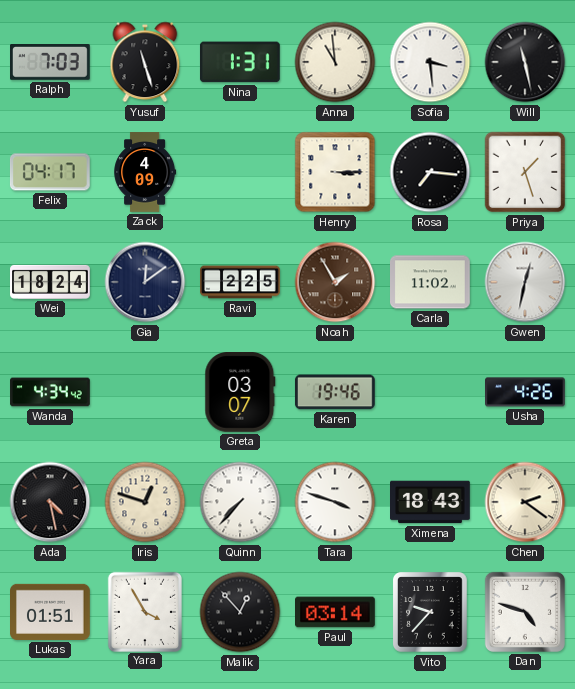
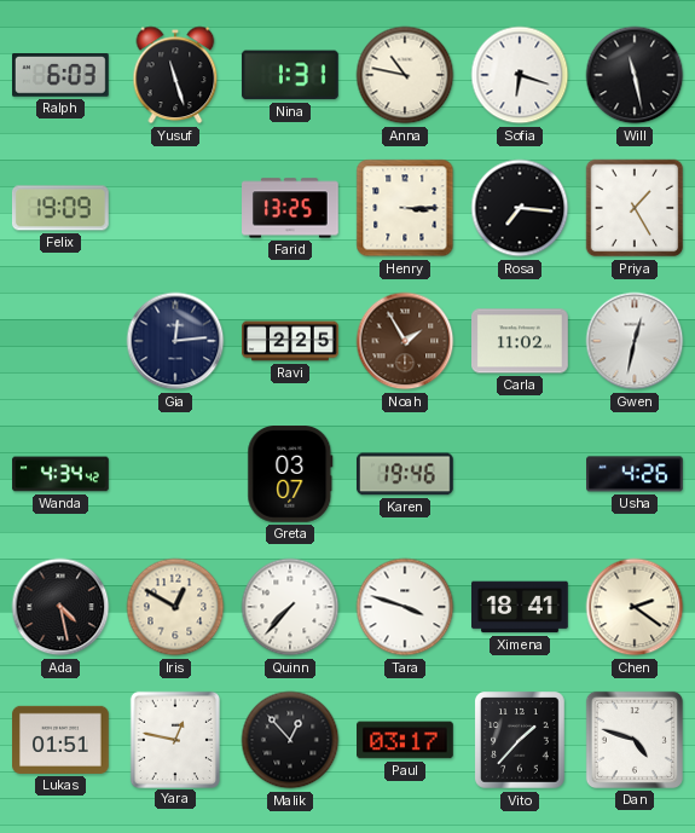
Ralph: 7:03 -> 6:03
Anna: 10:59 -> 10:47
Sofia: 3:29 -> 6:18
Felix: 04:17 -> 19:09
Zack: 4:09 -> none
Farid: none -> 13:25
Priya: 1:27 -> 1:25
Wei: 18:24 -> none
Gia: 12:09 -> 12:14
Iris: 12:48 -> 12:50
Ximena: 18:43 -> 18:41
Yara: 3:55 -> 12:47
Paul: 03:14 -> 03:17
Vito: 9:37 -> 1:37
